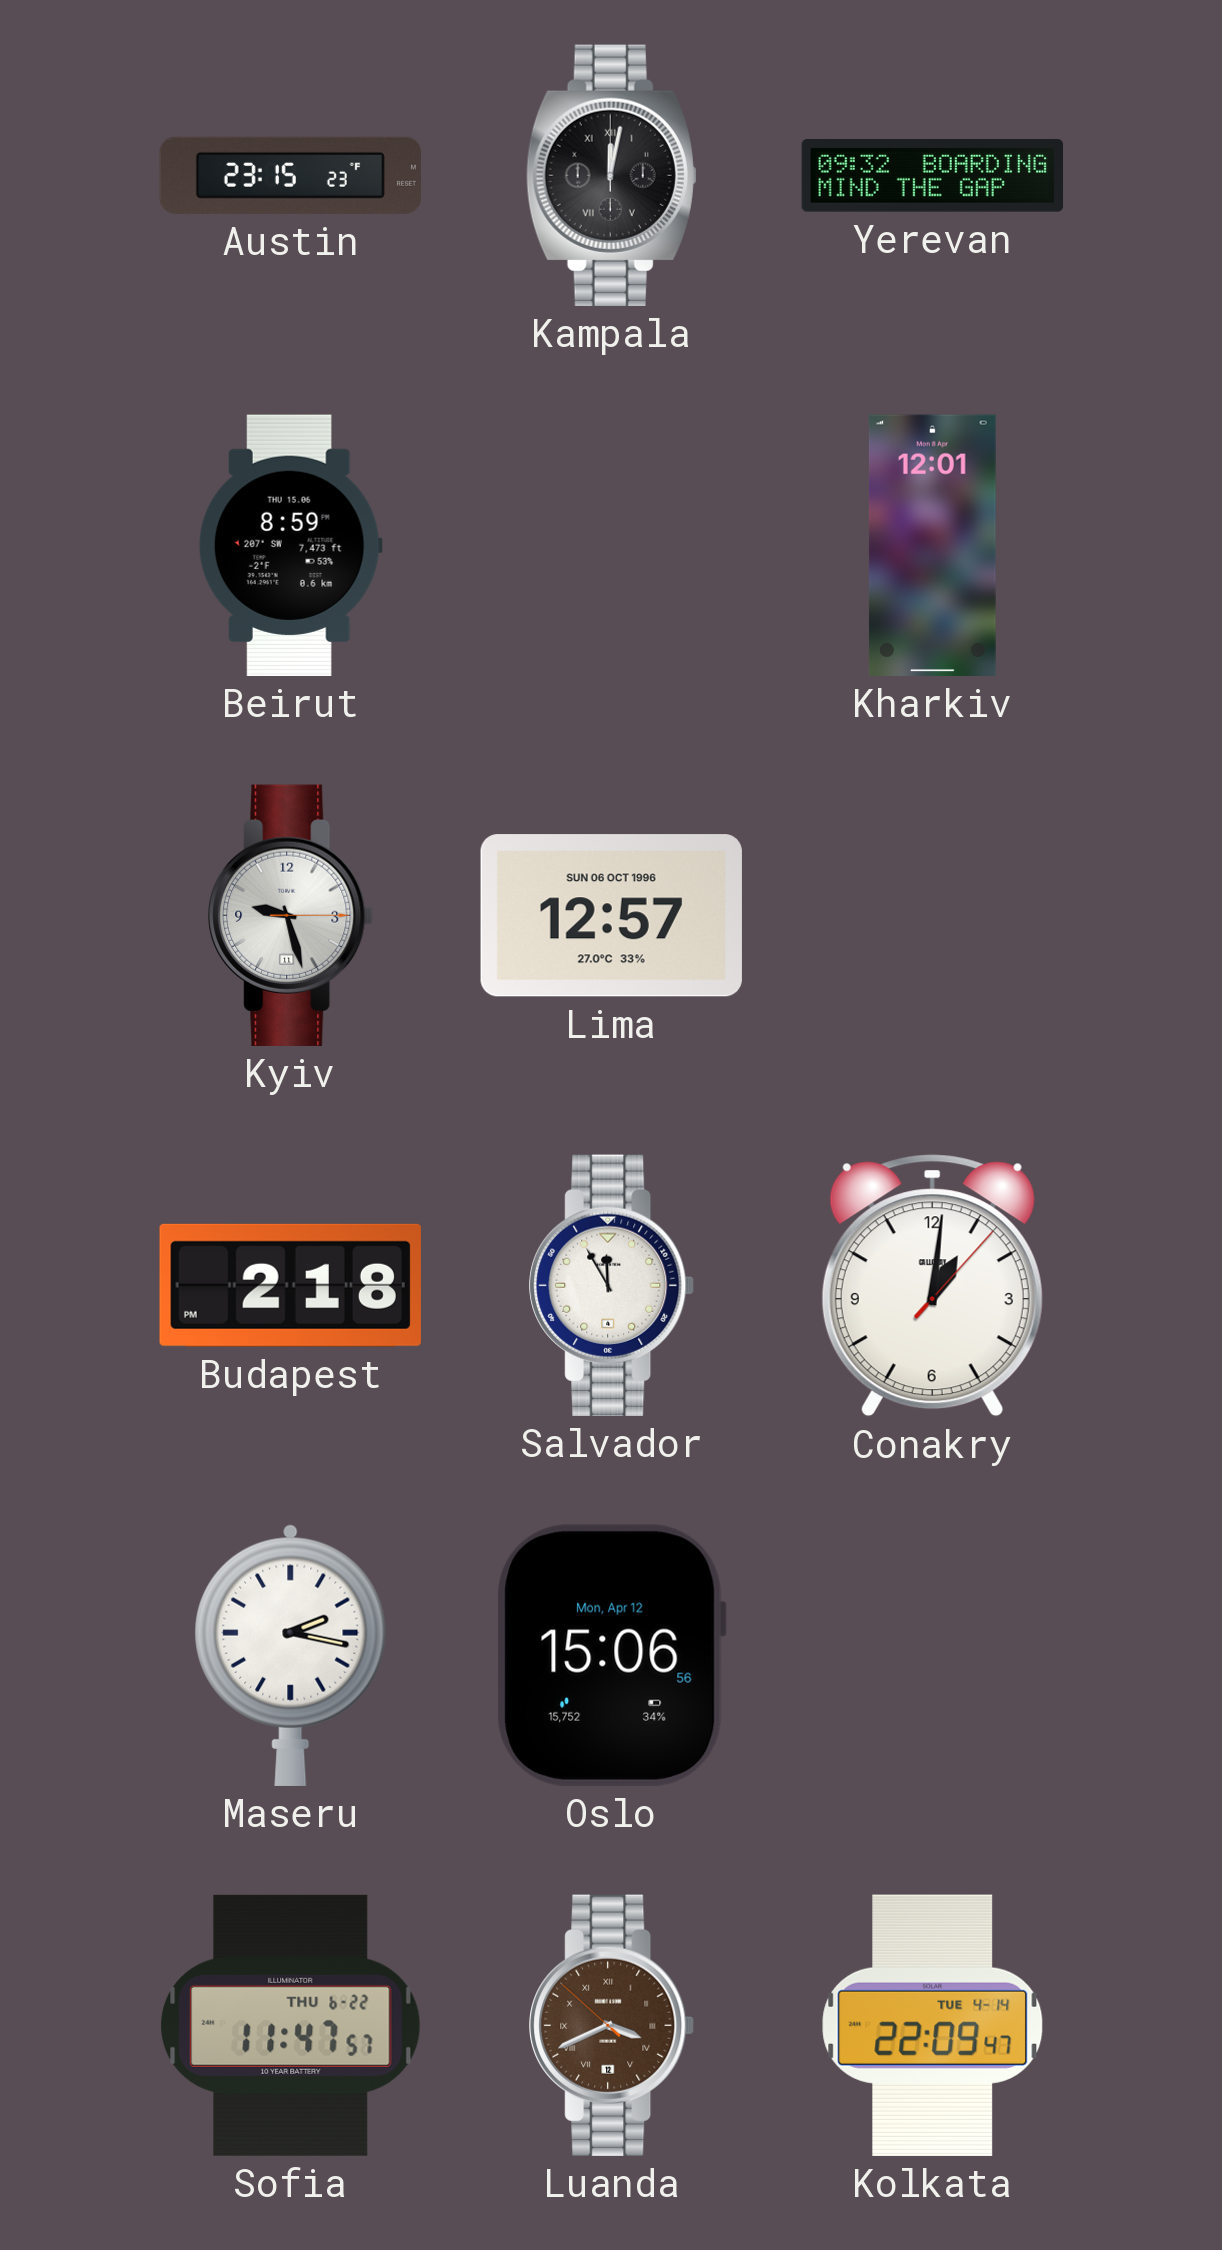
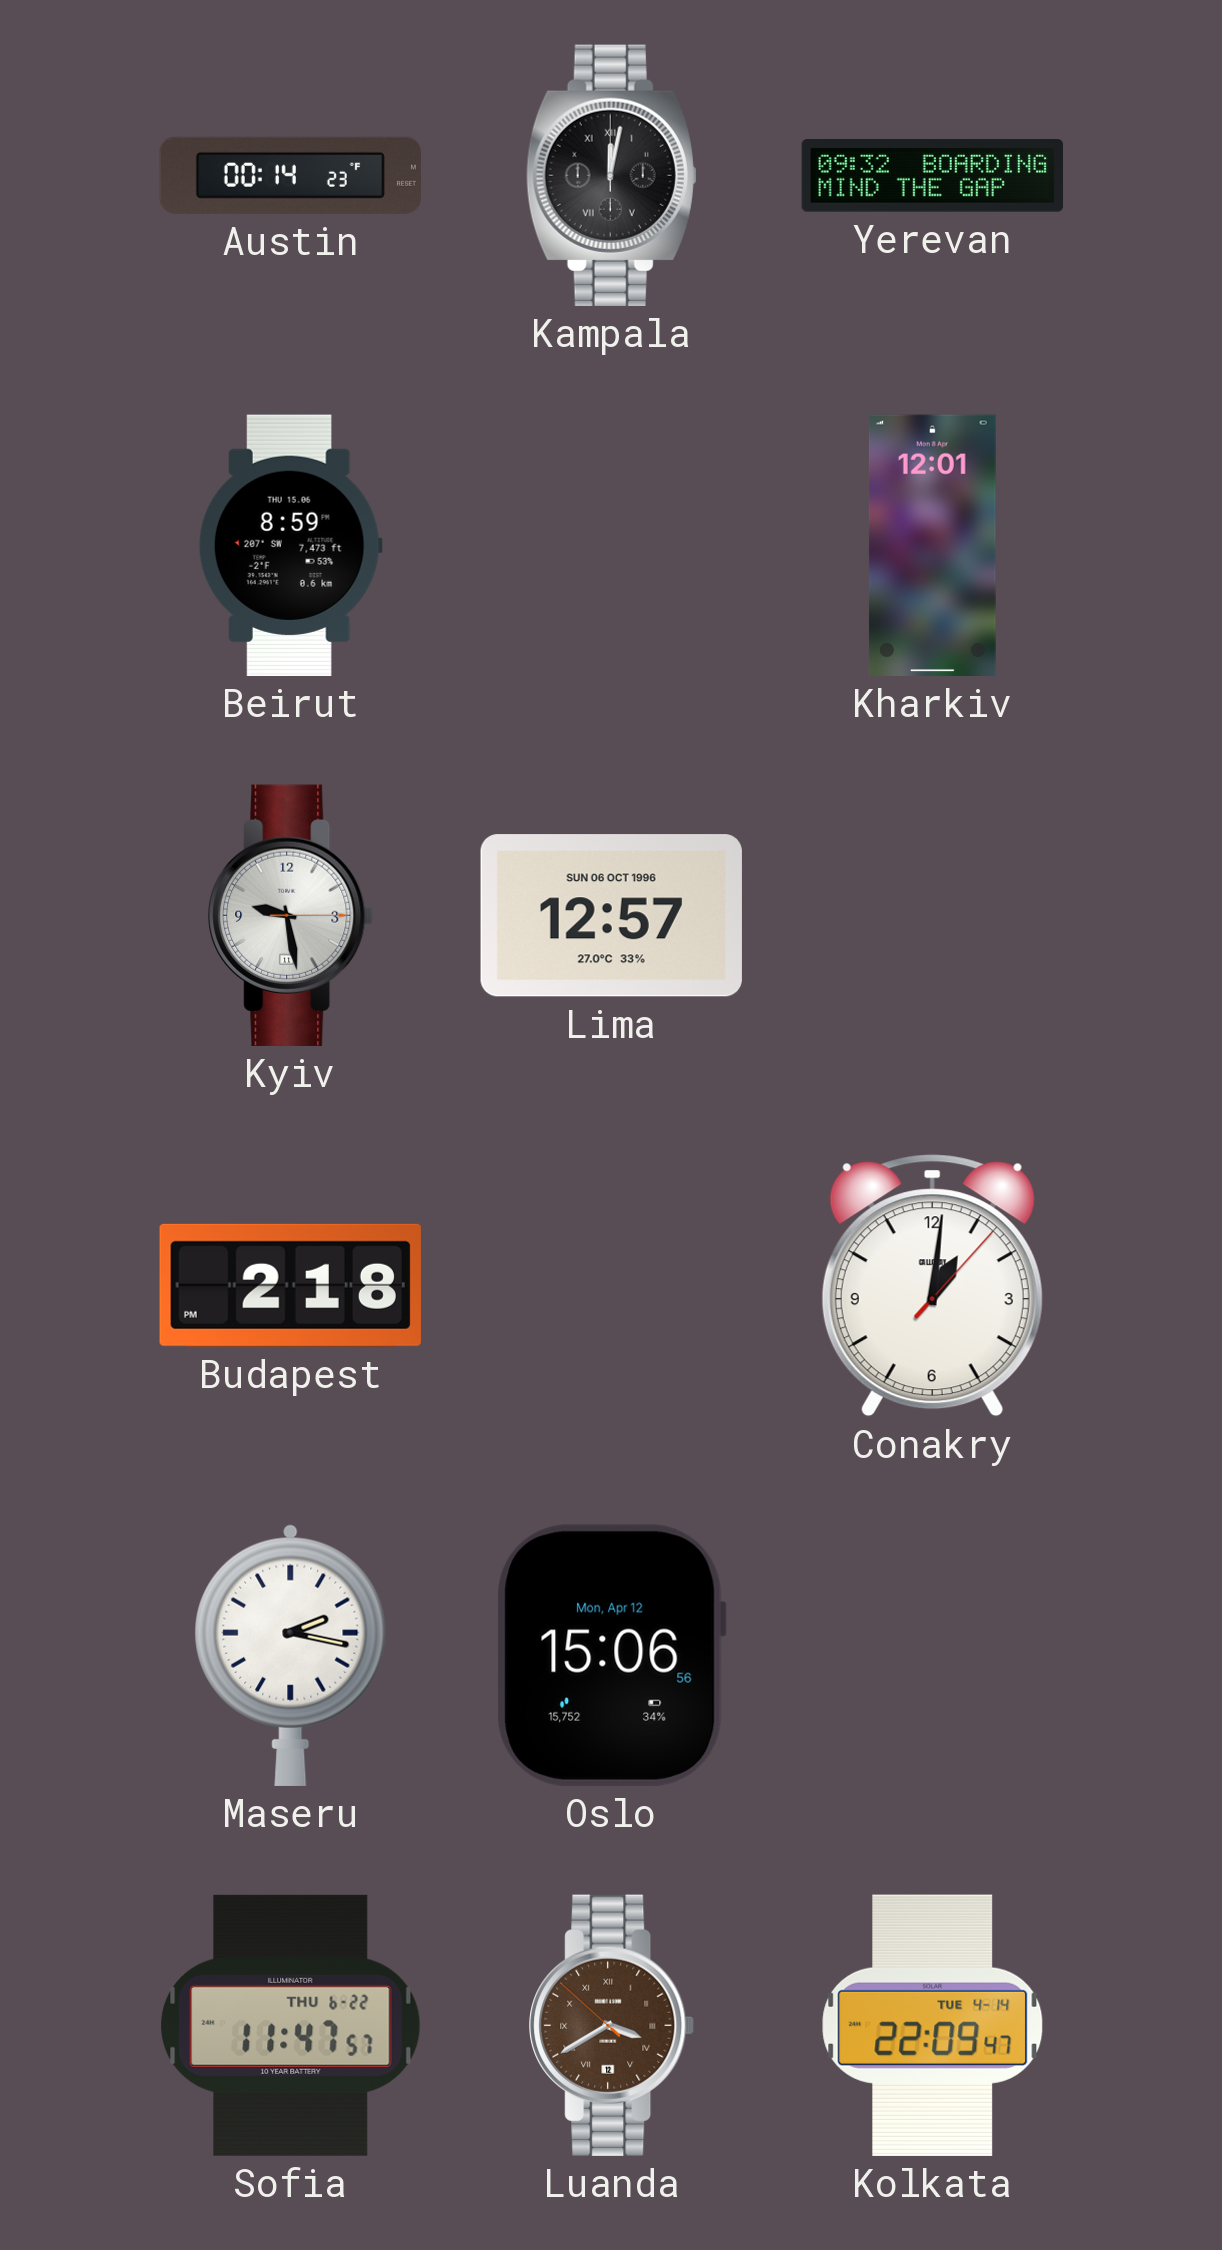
Austin: 23:15 -> 00:14
Kyiv: 9:27 -> 9:28
Salvador: 11:55 -> none
Luanda: 3:40 -> 3:39
